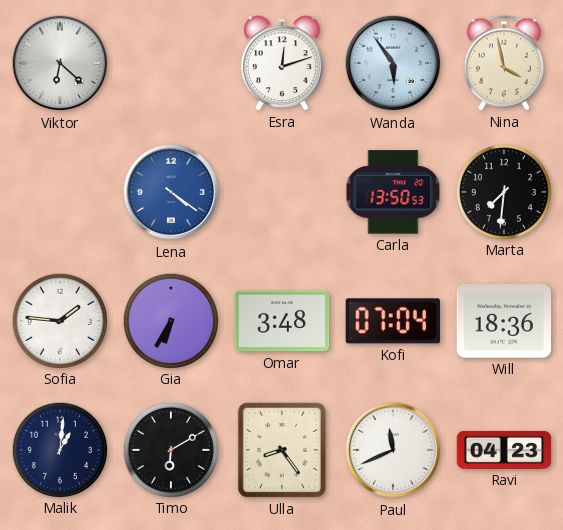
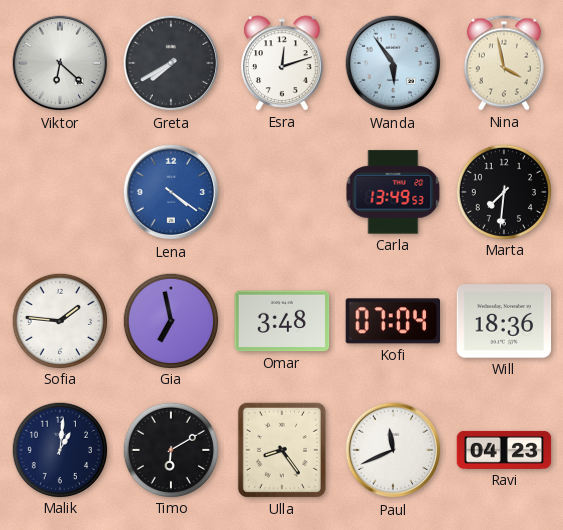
Greta: none -> 7:40
Carla: 13:50 -> 13:49
Gia: 6:35 -> 6:58
